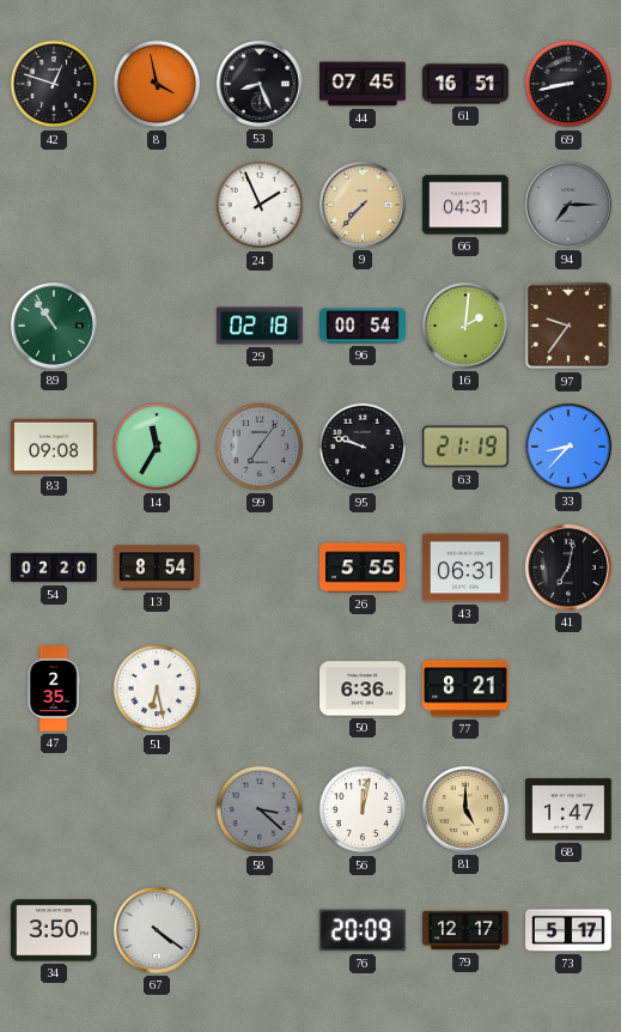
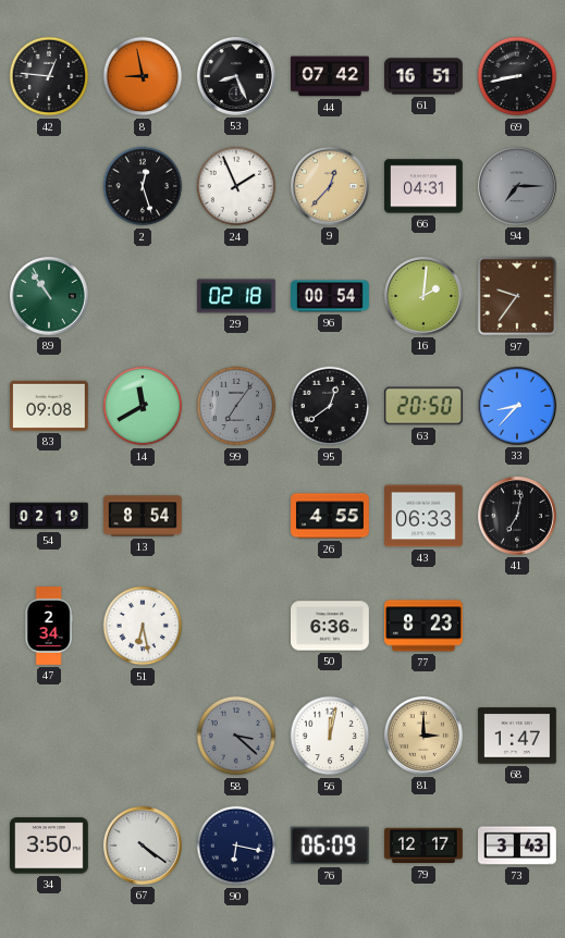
42: 12:48 -> 12:46
8: 3:58 -> 8:58
44: 07:45 -> 07:42
2: none -> 12:27
9: 7:37 -> 12:37
14: 11:35 -> 11:40
95: 9:48 -> 12:39
63: 21:19 -> 20:50
54: 02:20 -> 02:19
26: 5:55 -> 4:55
43: 06:31 -> 06:33
47: 2:35 -> 2:34
77: 8:21 -> 8:23
81: 5:00 -> 3:00
90: none -> 6:17
76: 20:09 -> 06:09
73: 5:17 -> 3:43
